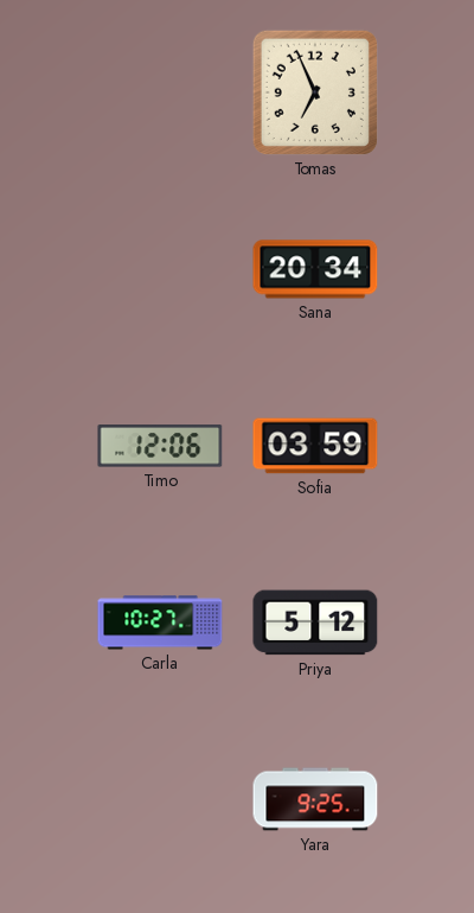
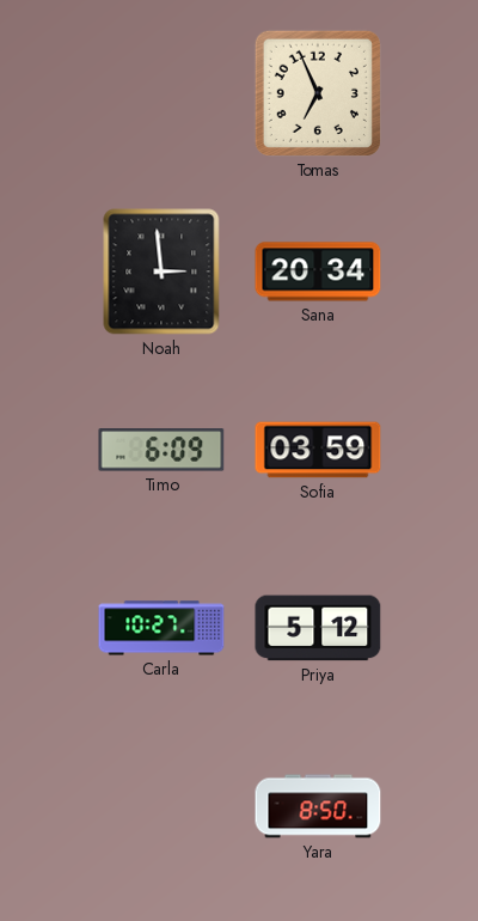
Noah: none -> 2:59
Timo: 12:06 -> 6:09
Yara: 9:25 -> 8:50
